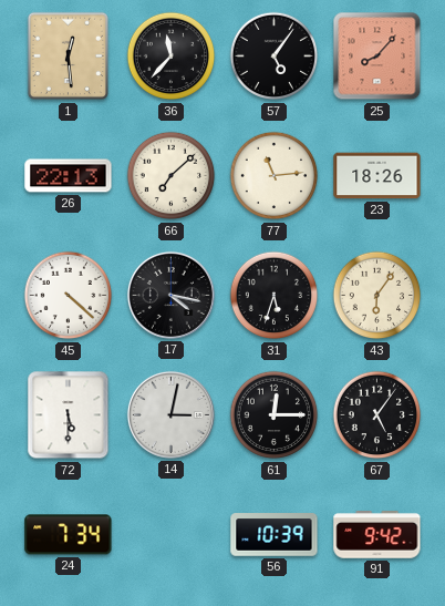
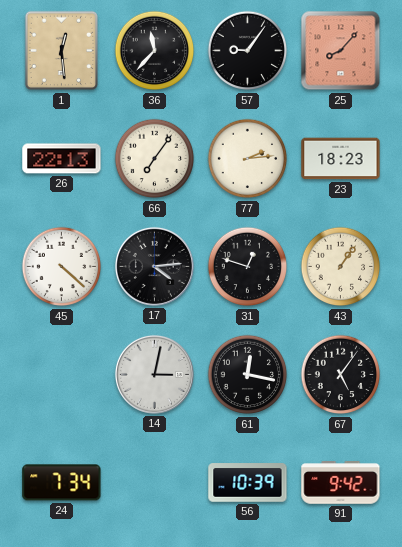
57: 5:06 -> 9:06
66: 7:08 -> 7:06
77: 11:14 -> 2:14
23: 18:26 -> 18:23
17: 4:17 -> 4:14
31: 5:33 -> 12:48
43: 6:06 -> 1:06
72: 5:30 -> none
61: 12:15 -> 12:17
